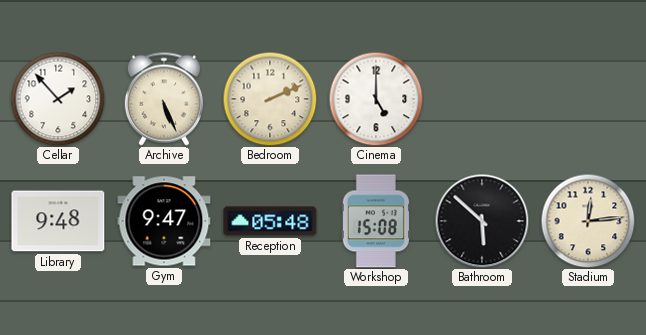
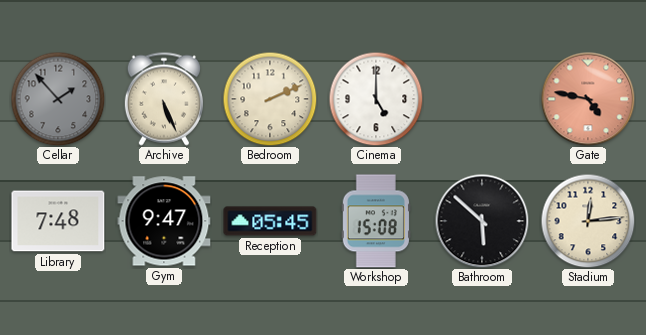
Cellar dial: white -> grey
Gate: none -> 4:47
Library: 9:48 -> 7:48
Reception: 05:48 -> 05:45
